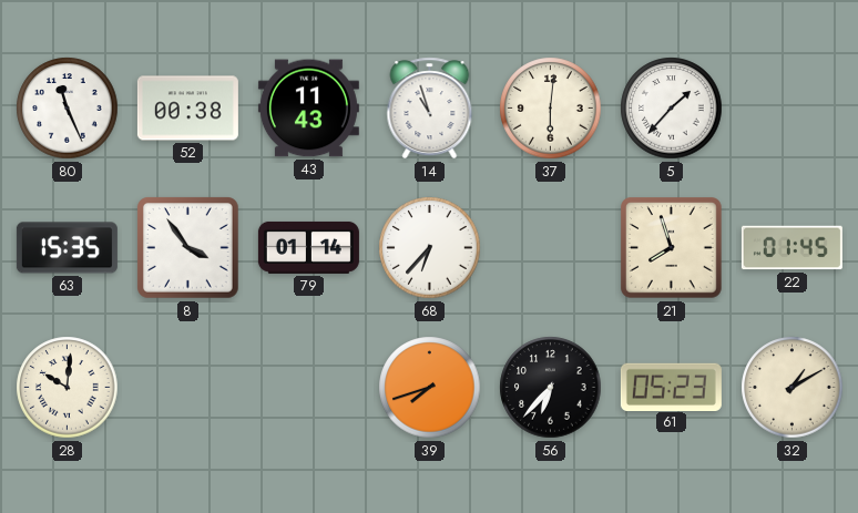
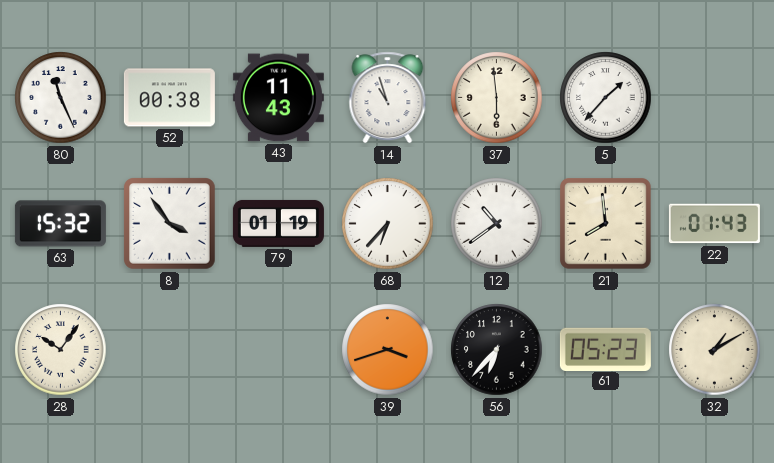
37: 6:01 -> 5:59
63: 15:35 -> 15:32
79: 01:14 -> 01:19
12: none -> 10:39
21: 7:57 -> 7:59
22: 01:45 -> 01:43
28: 10:01 -> 10:06
39: 7:42 -> 3:42
